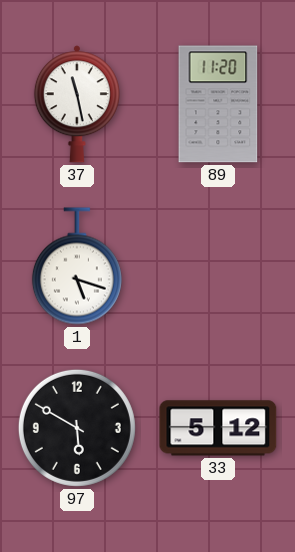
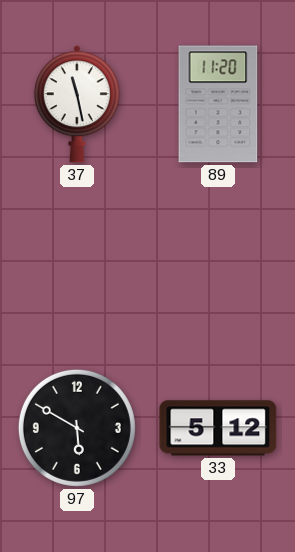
1: 5:18 -> none
